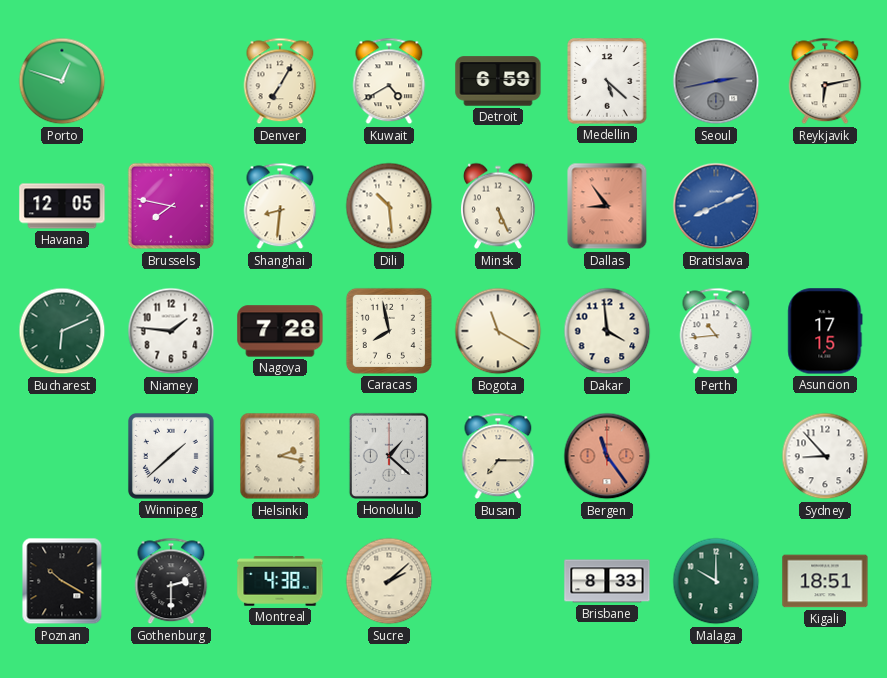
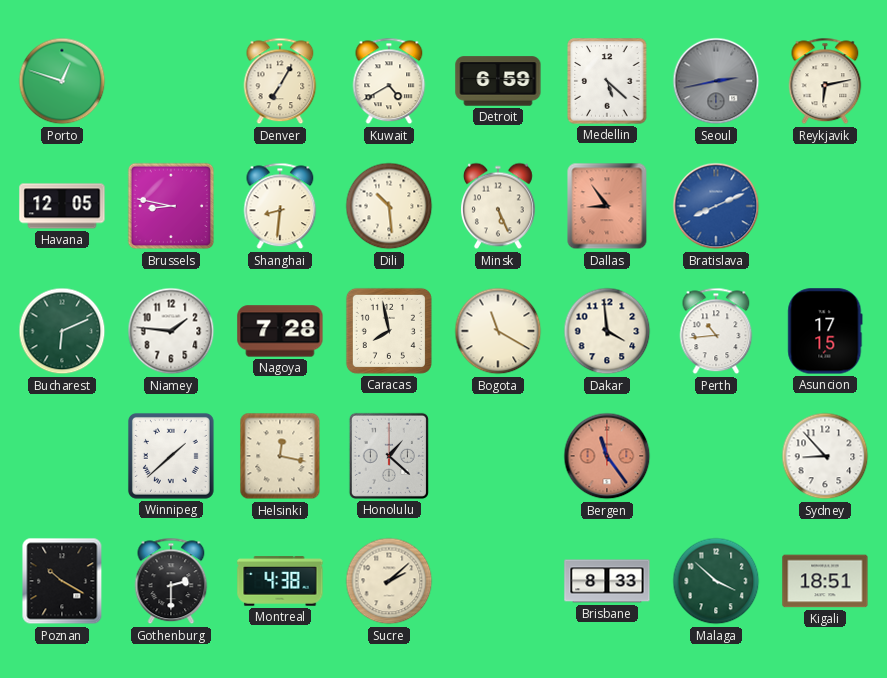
Brussels: 7:47 -> 8:47
Helsinki: 2:17 -> 12:17
Busan: 7:15 -> none
Malaga: 10:00 -> 3:52
